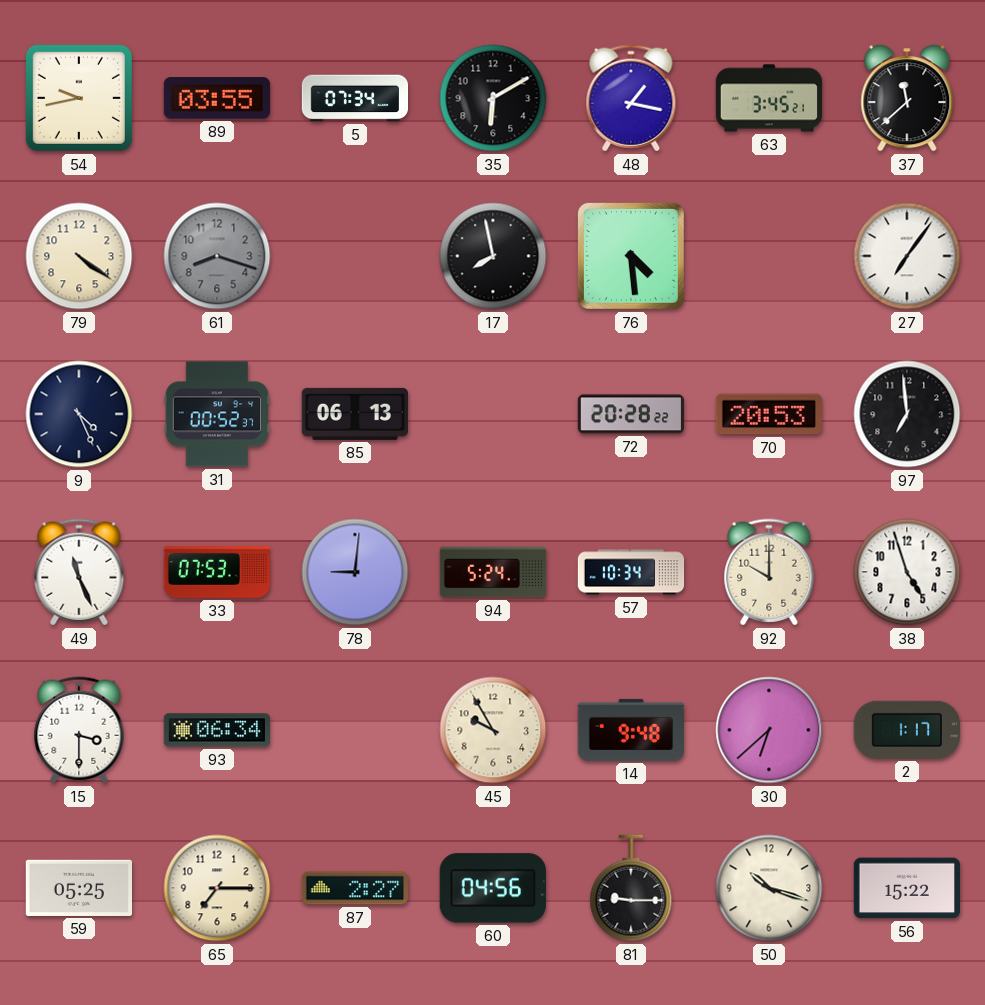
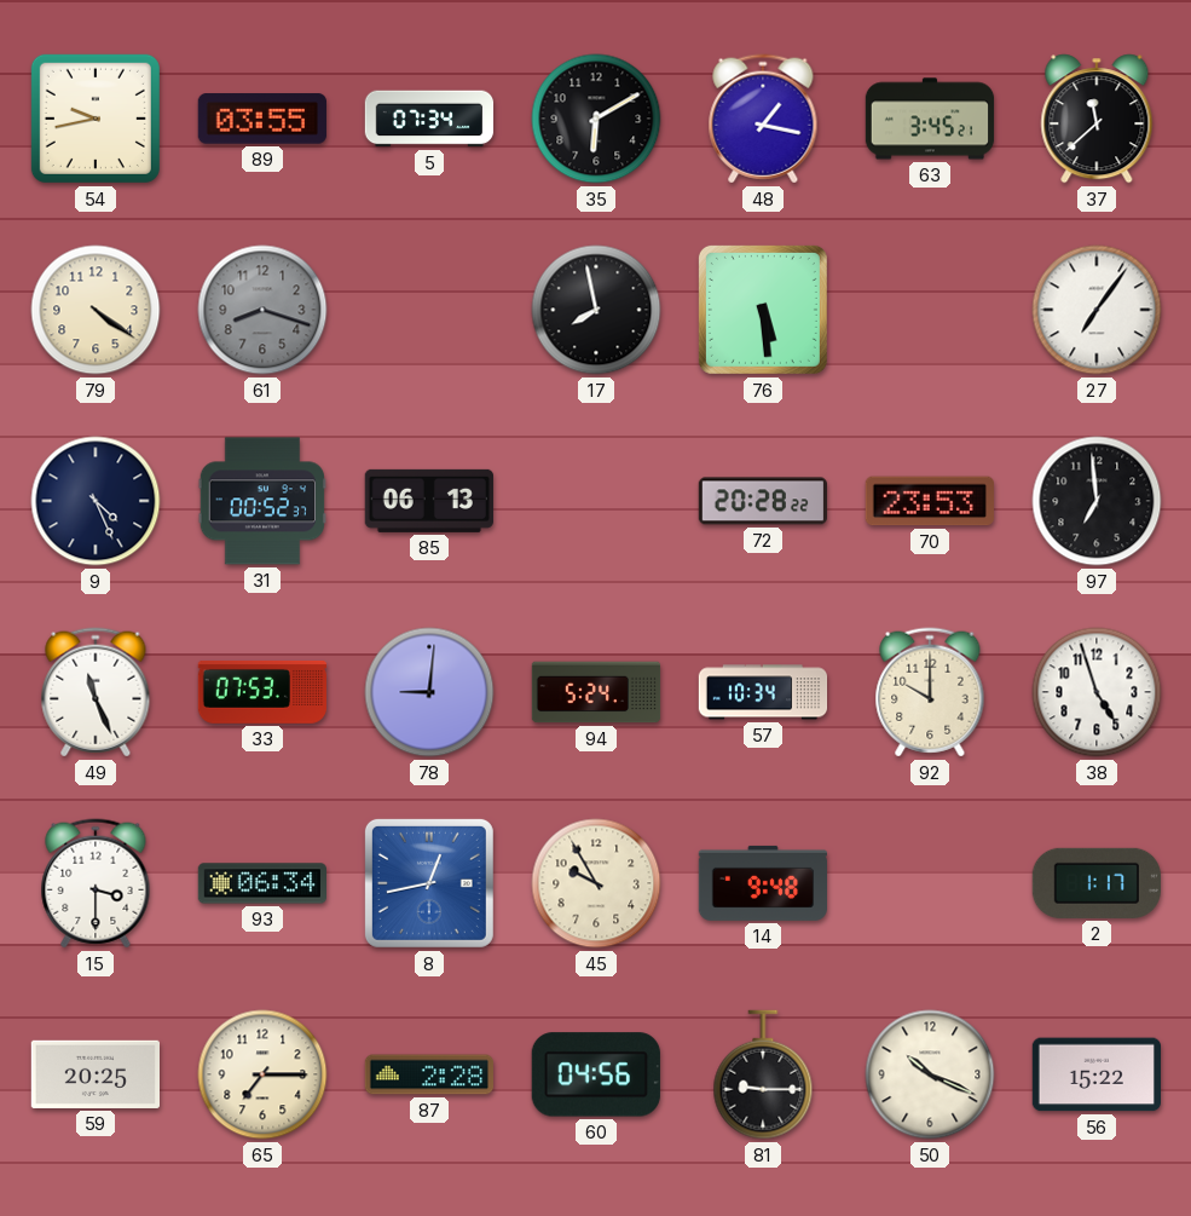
76: 4:29 -> 5:29
70: 20:53 -> 23:53
8: none -> 12:43
30: 6:38 -> none
59: 05:25 -> 20:25
87: 2:27 -> 2:28
50: 10:18 -> 10:19
